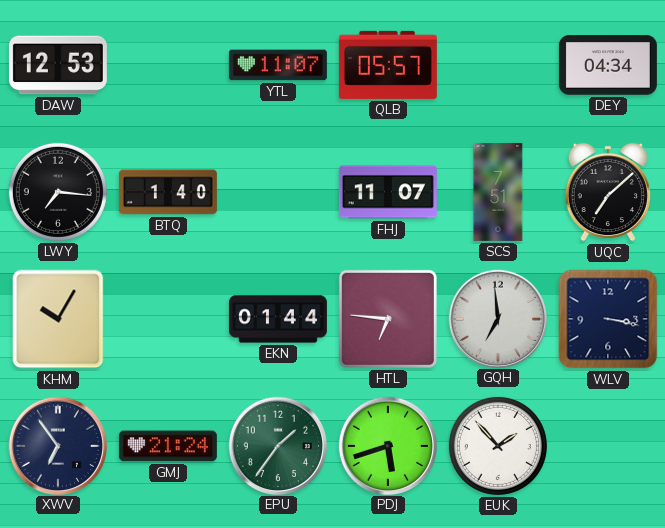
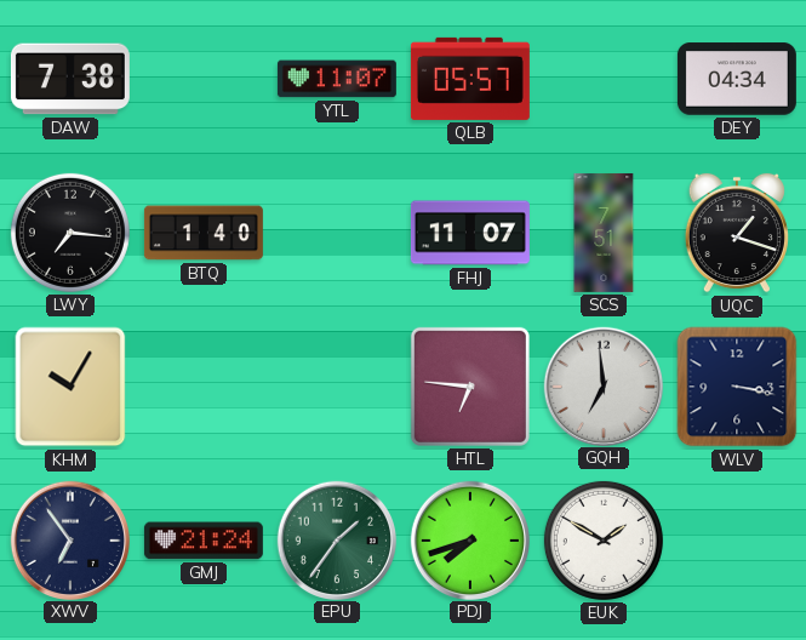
DAW: 12:53 -> 7:38
UQC: 7:08 -> 1:18
EKN: 01:44 -> none
PDJ: 5:42 -> 7:42
EUK: 1:53 -> 1:50
